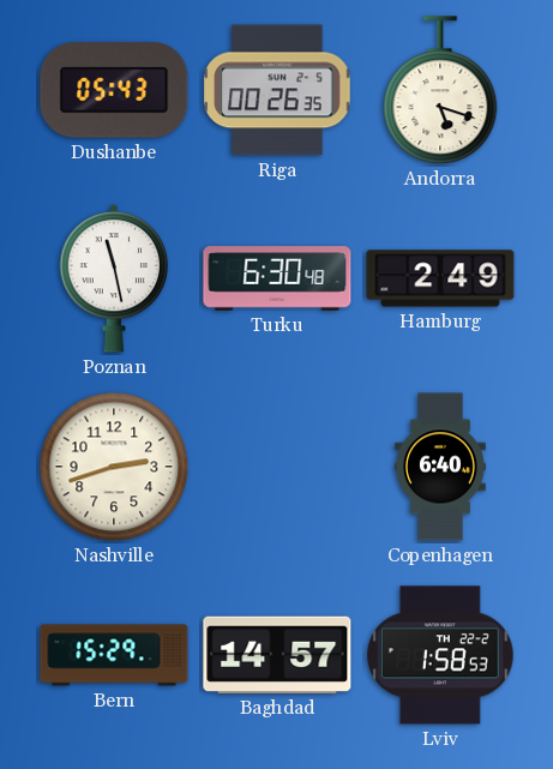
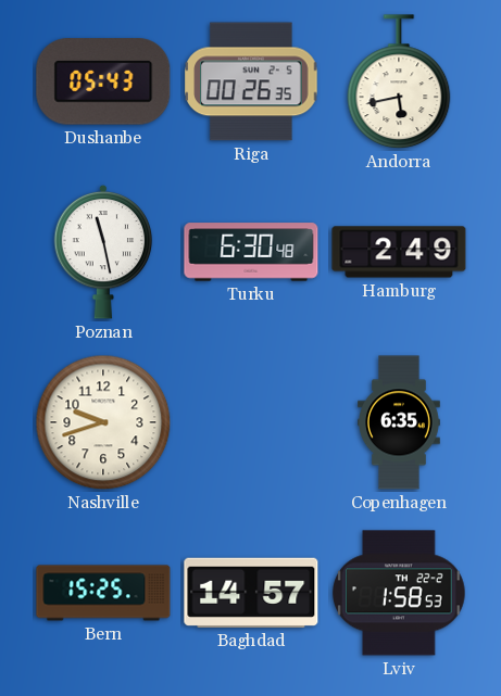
Andorra: 5:18 -> 5:43
Nashville: 2:42 -> 9:42
Copenhagen: 6:40 -> 6:35
Bern: 15:29 -> 15:25
